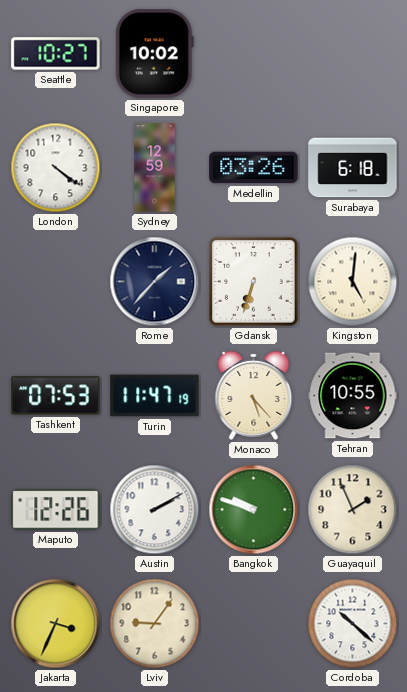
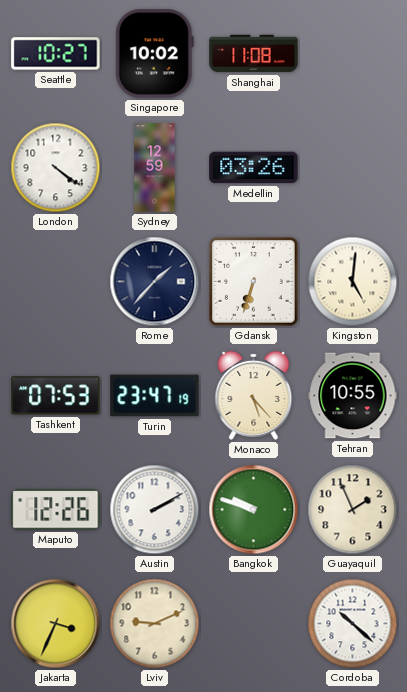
Shanghai: none -> 11:08
Surabaya: 6:18 -> none
Turin: 11:47 -> 23:47
Lviv: 9:06 -> 9:11
